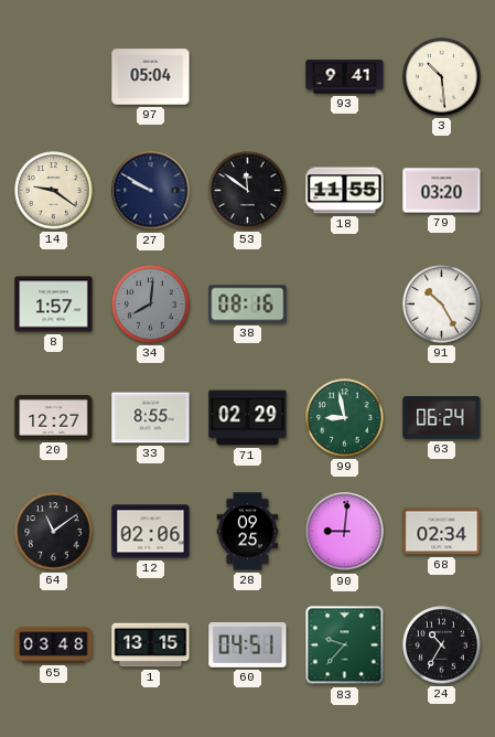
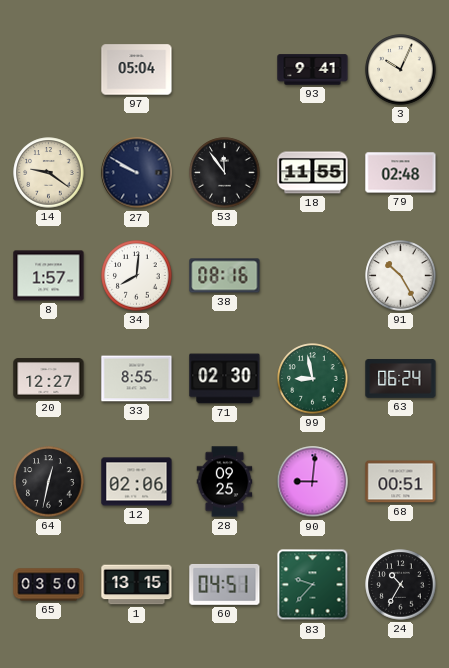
3: 10:29 -> 10:04
53: 11:51 -> 11:54
79: 03:20 -> 02:48
34 dial: grey -> white
71: 02:29 -> 02:30
64: 11:09 -> 12:32
68: 02:34 -> 00:51
65: 03:48 -> 03:50
